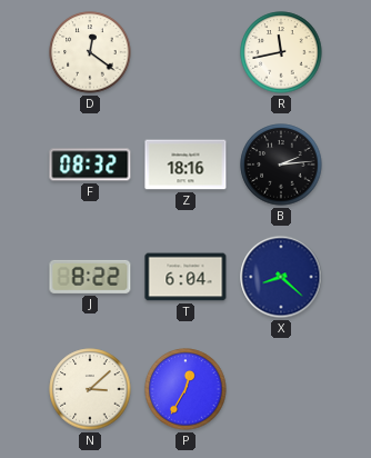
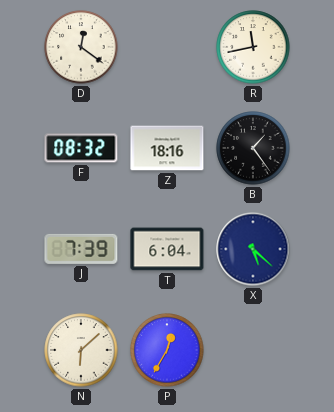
B: 2:14 -> 1:24
J: 8:22 -> 7:39
X: 8:22 -> 5:22
N: 3:08 -> 6:08
